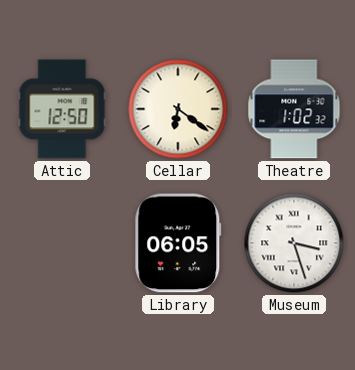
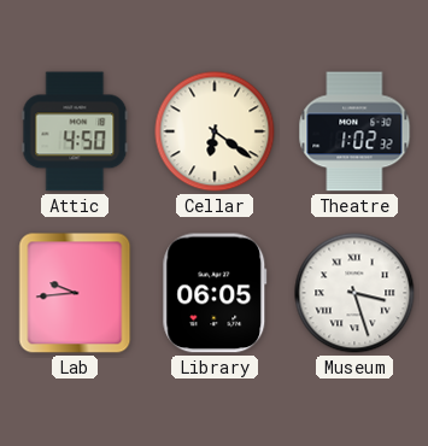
Attic: 12:50 -> 4:50
Lab: none -> 9:44
